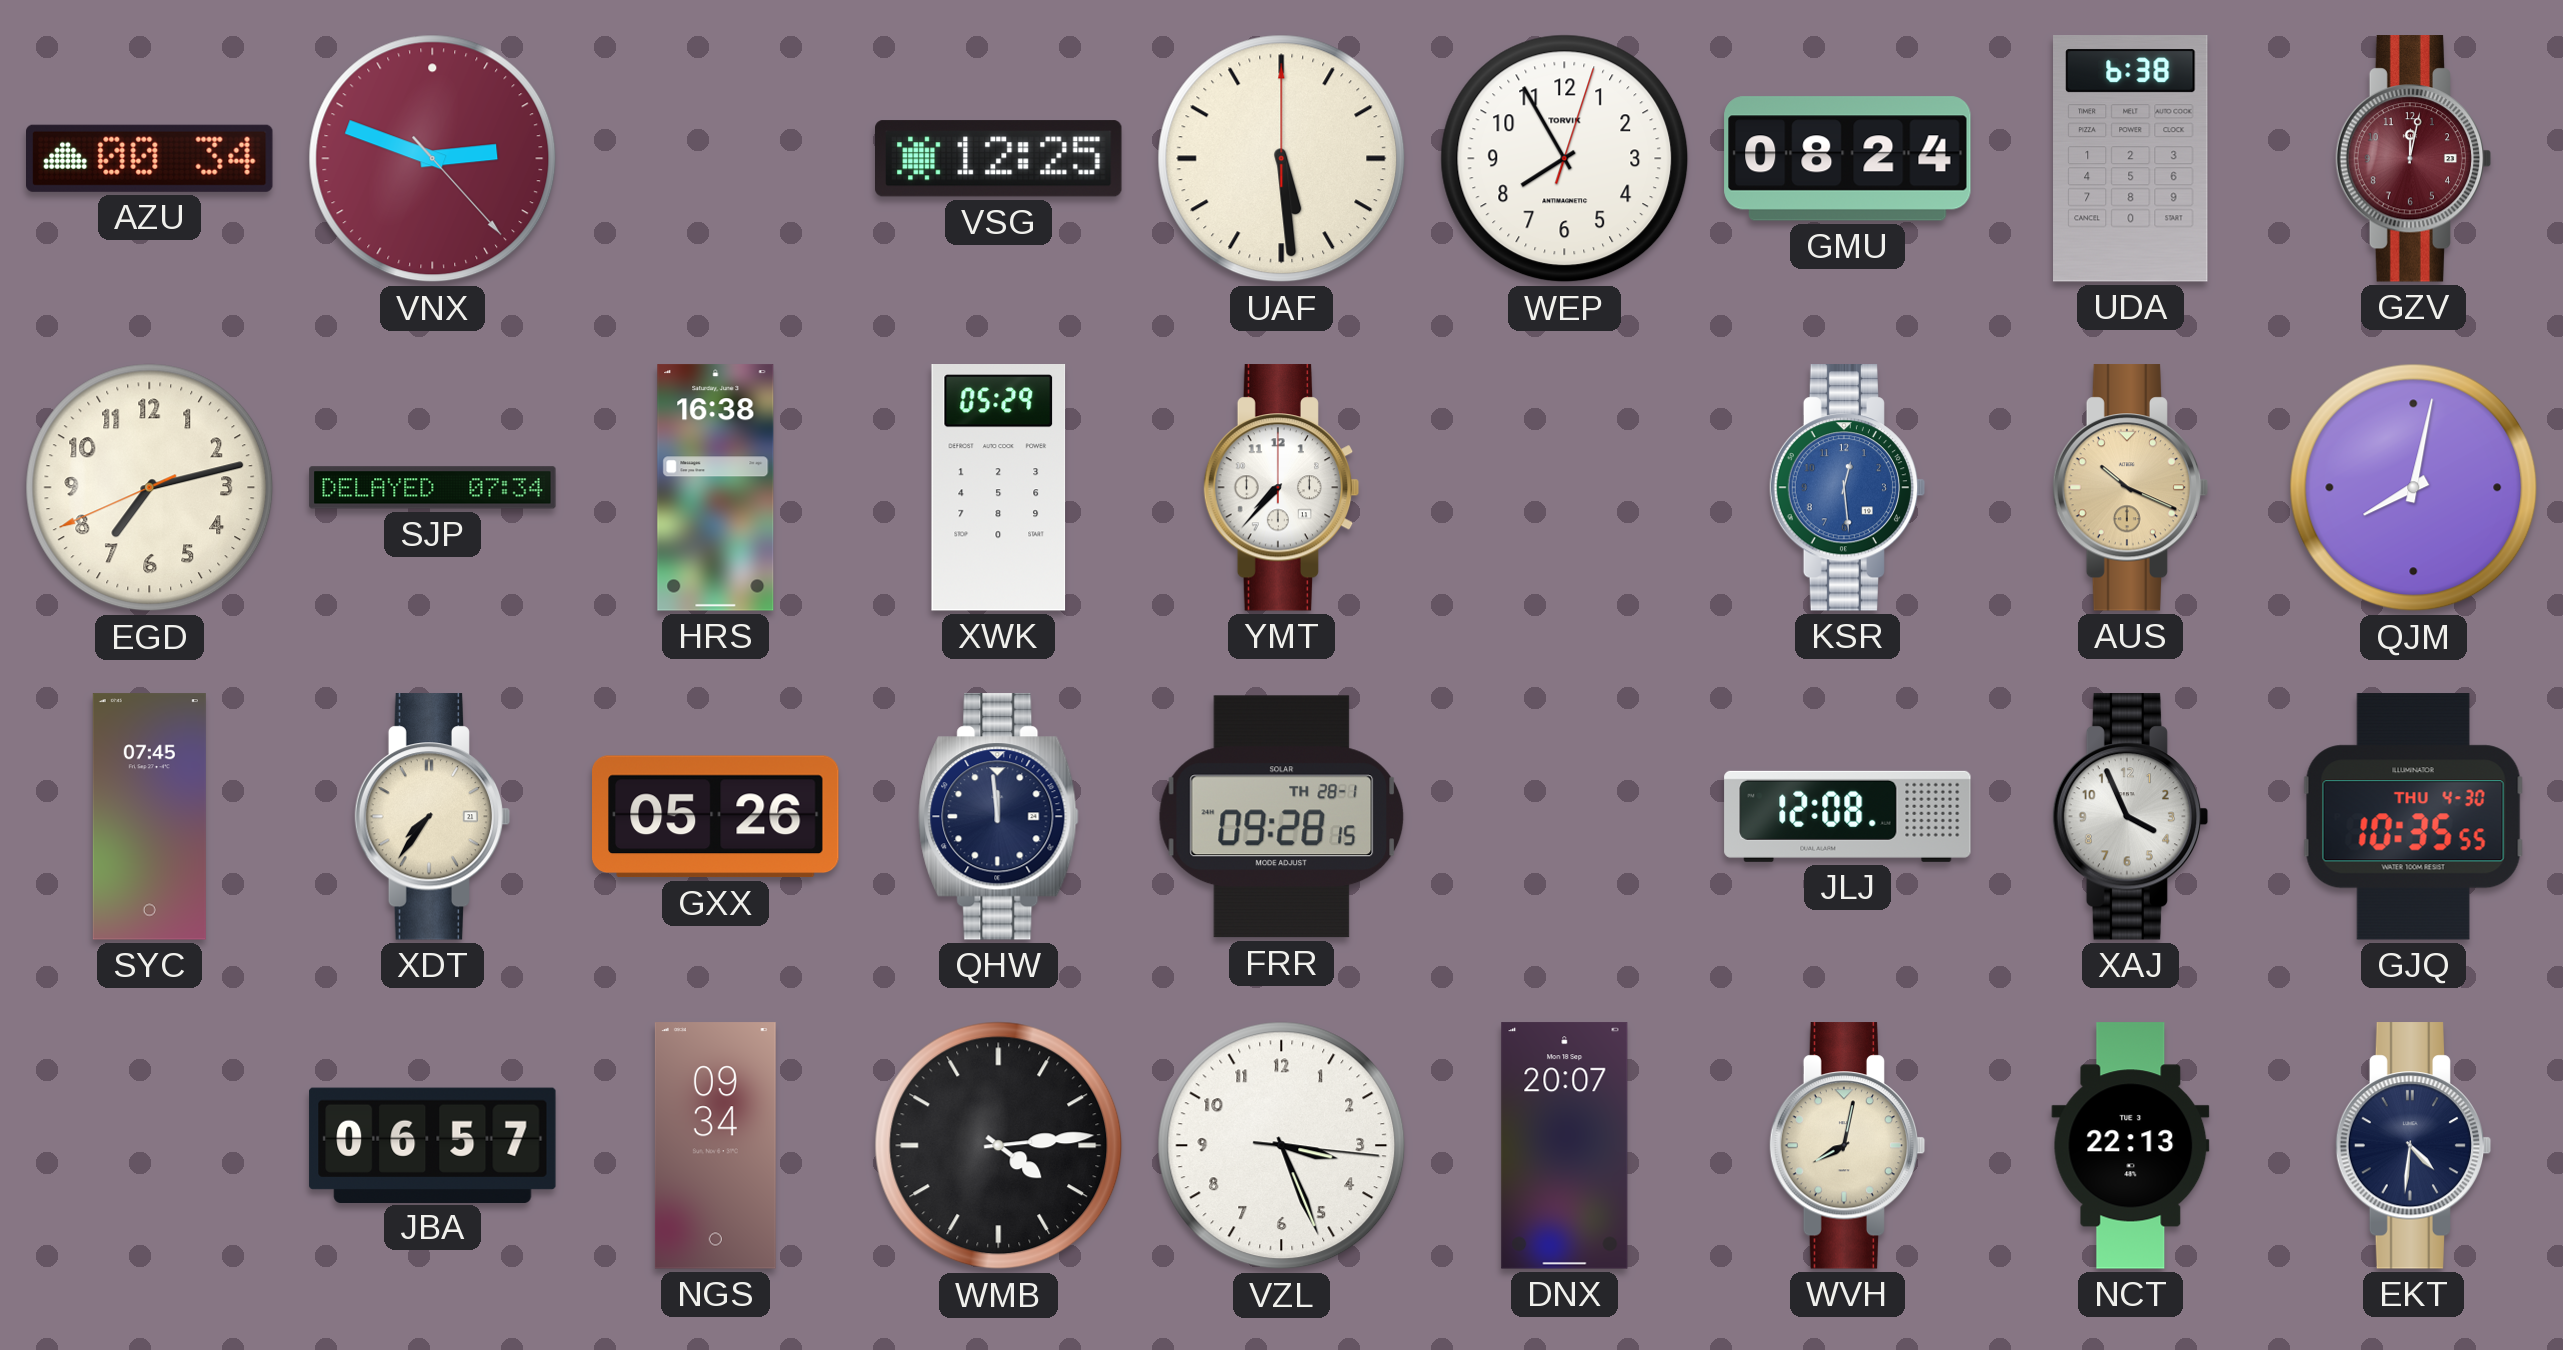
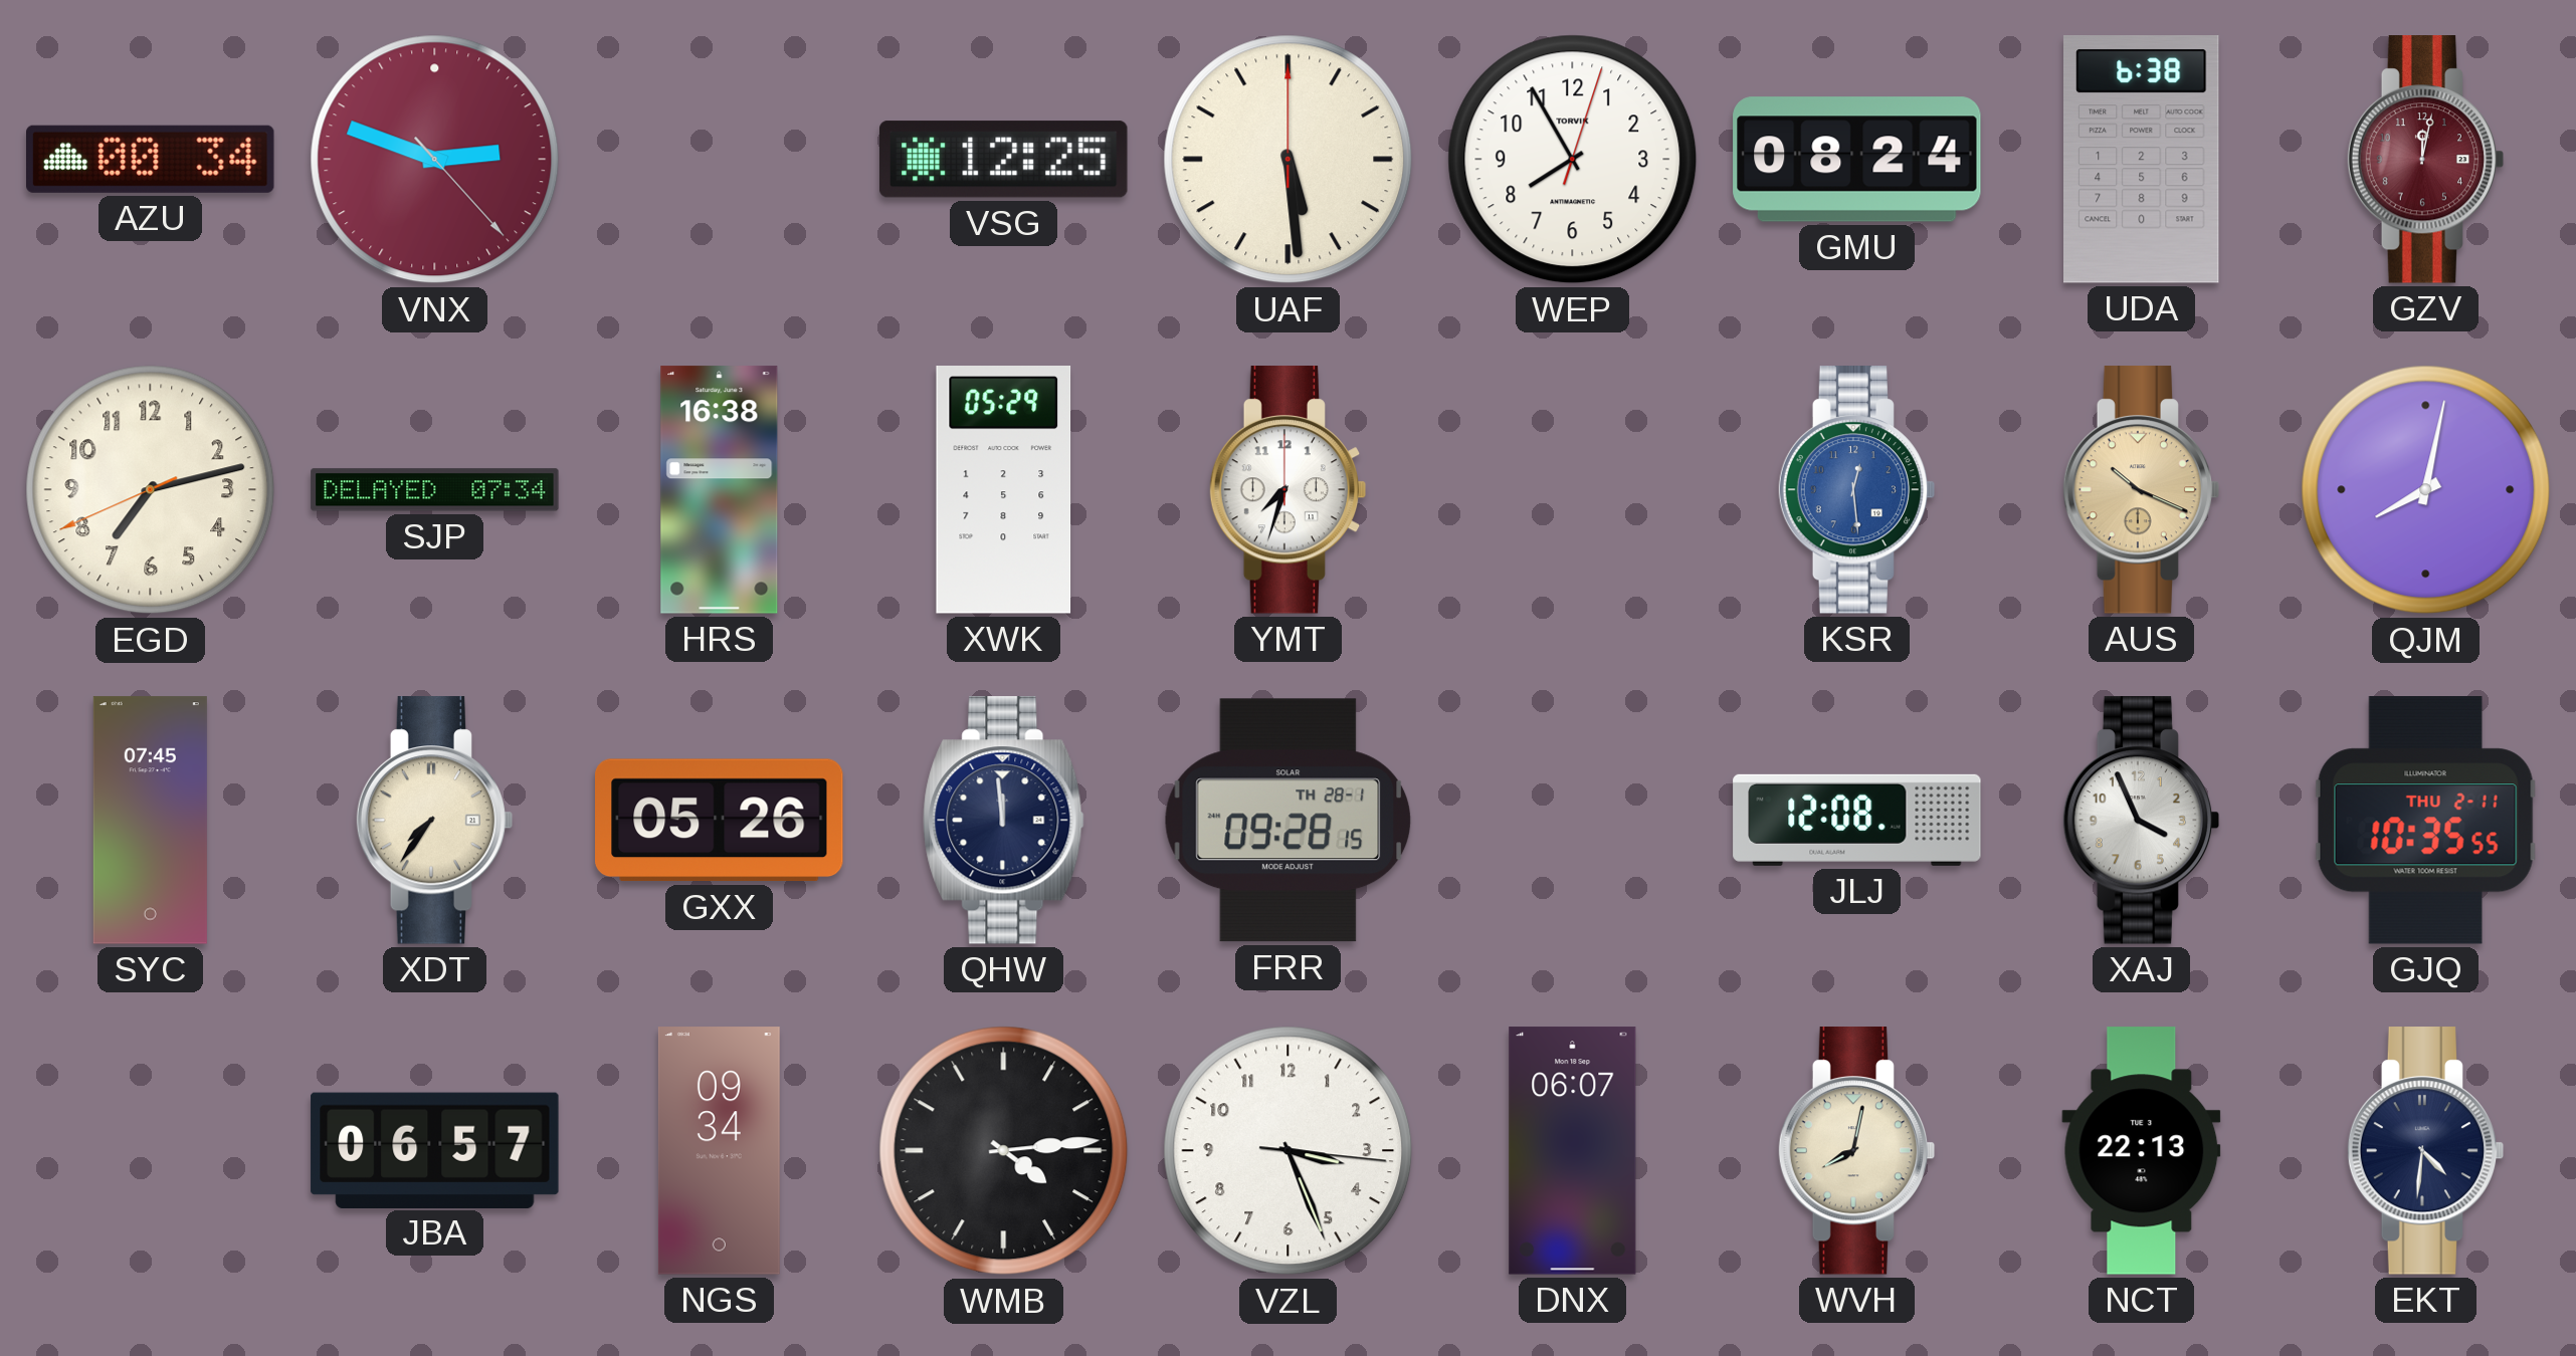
YMT: 7:37 -> 7:33
GJQ date: THU 4-30 -> THU 2-11
DNX: 20:07 -> 06:07
